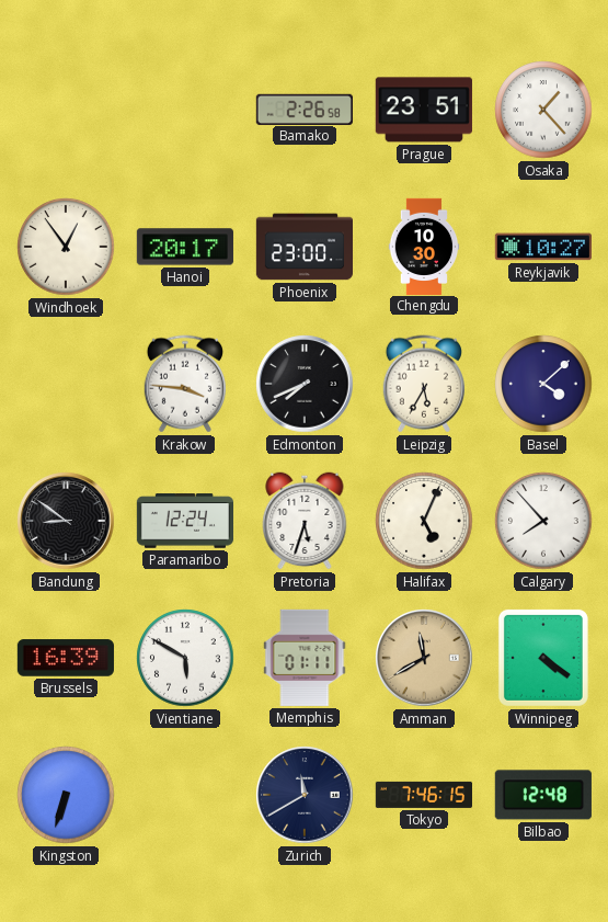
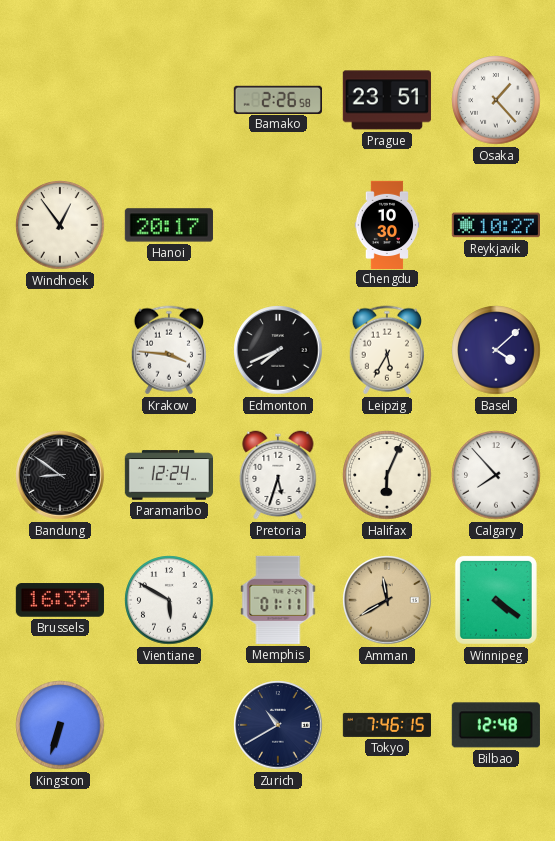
Phoenix: 23:00 -> none
Halifax: 5:04 -> 6:04
Zurich: 11:40 -> 10:40
